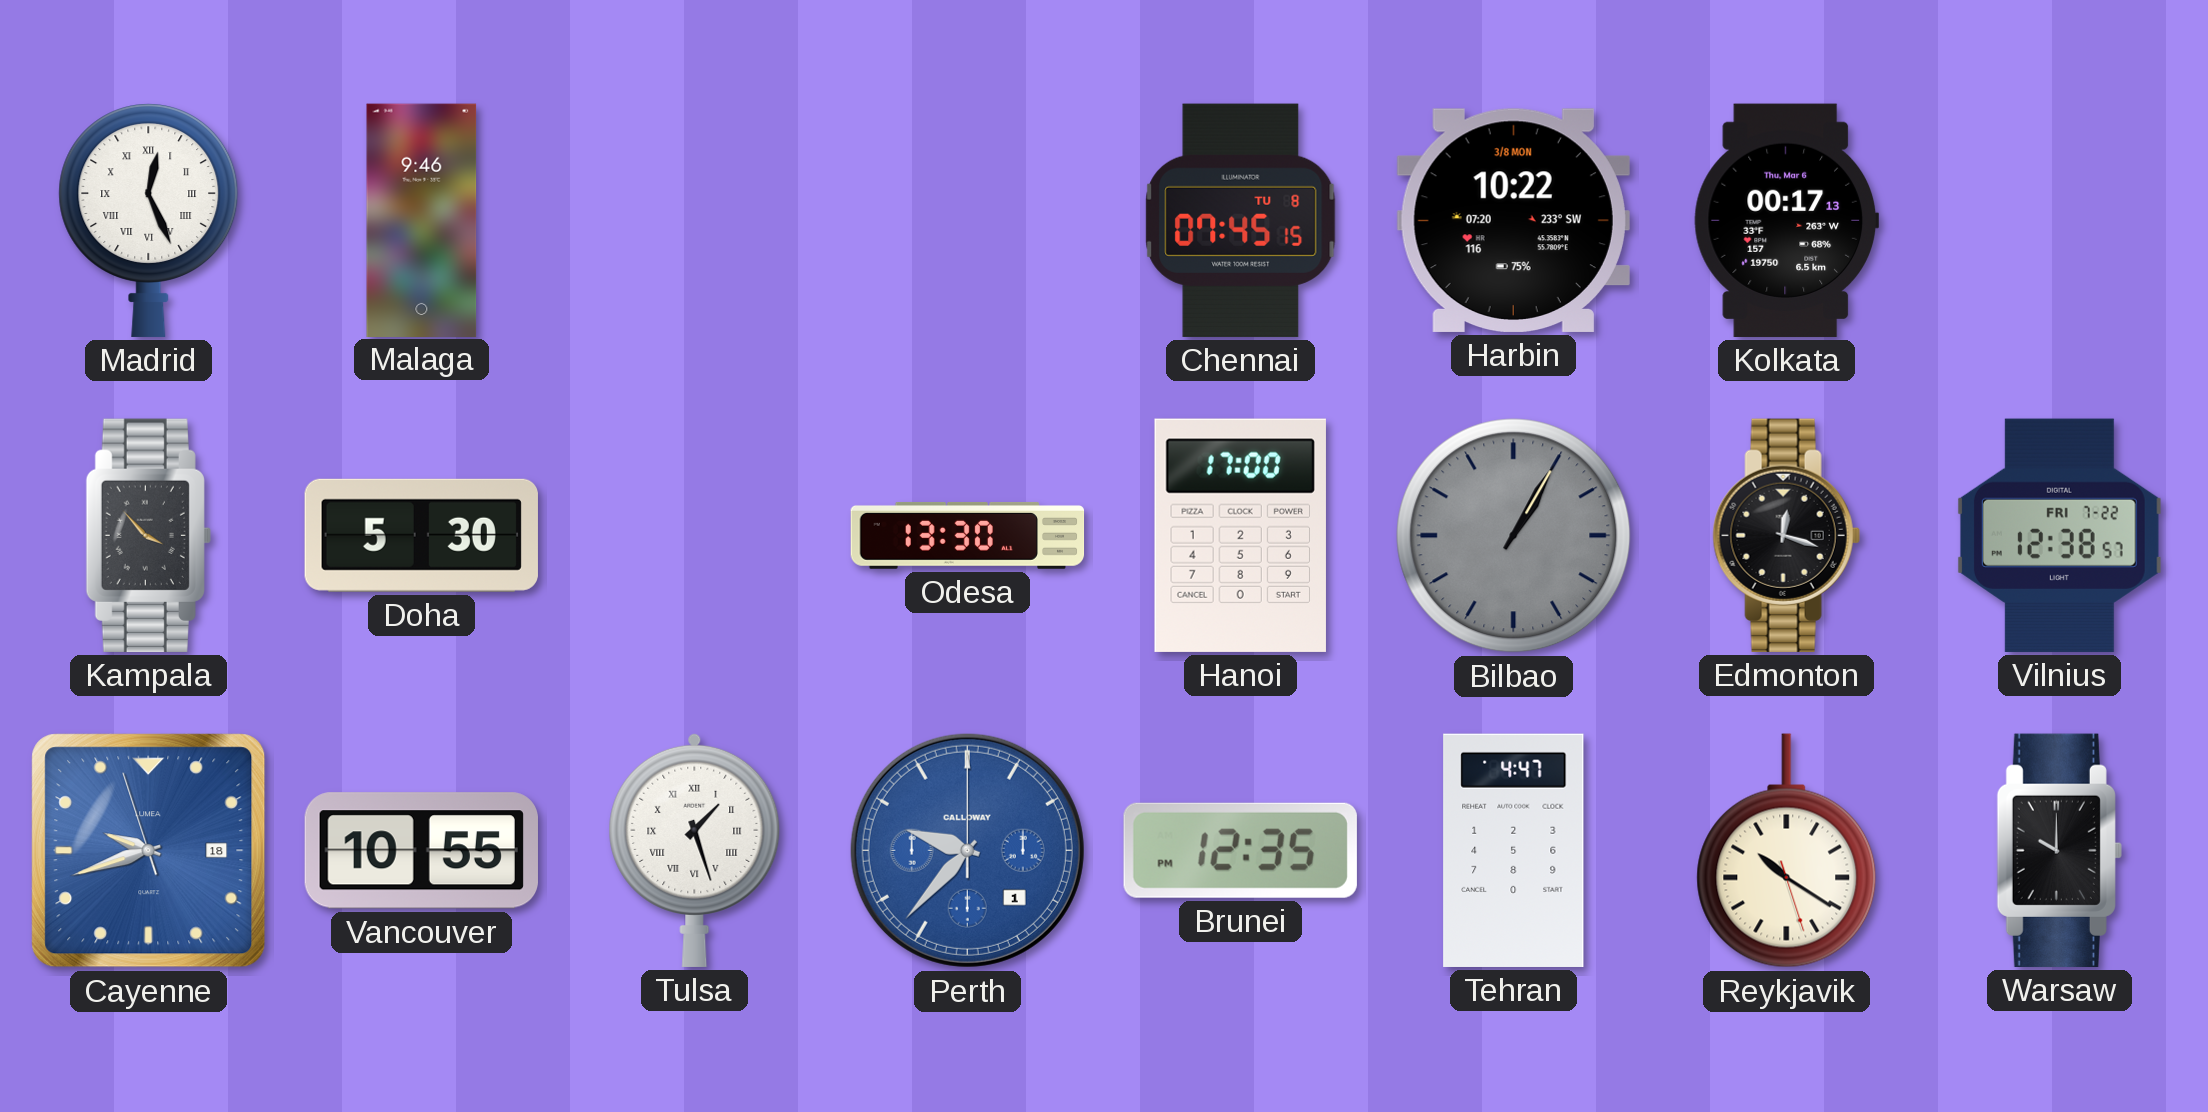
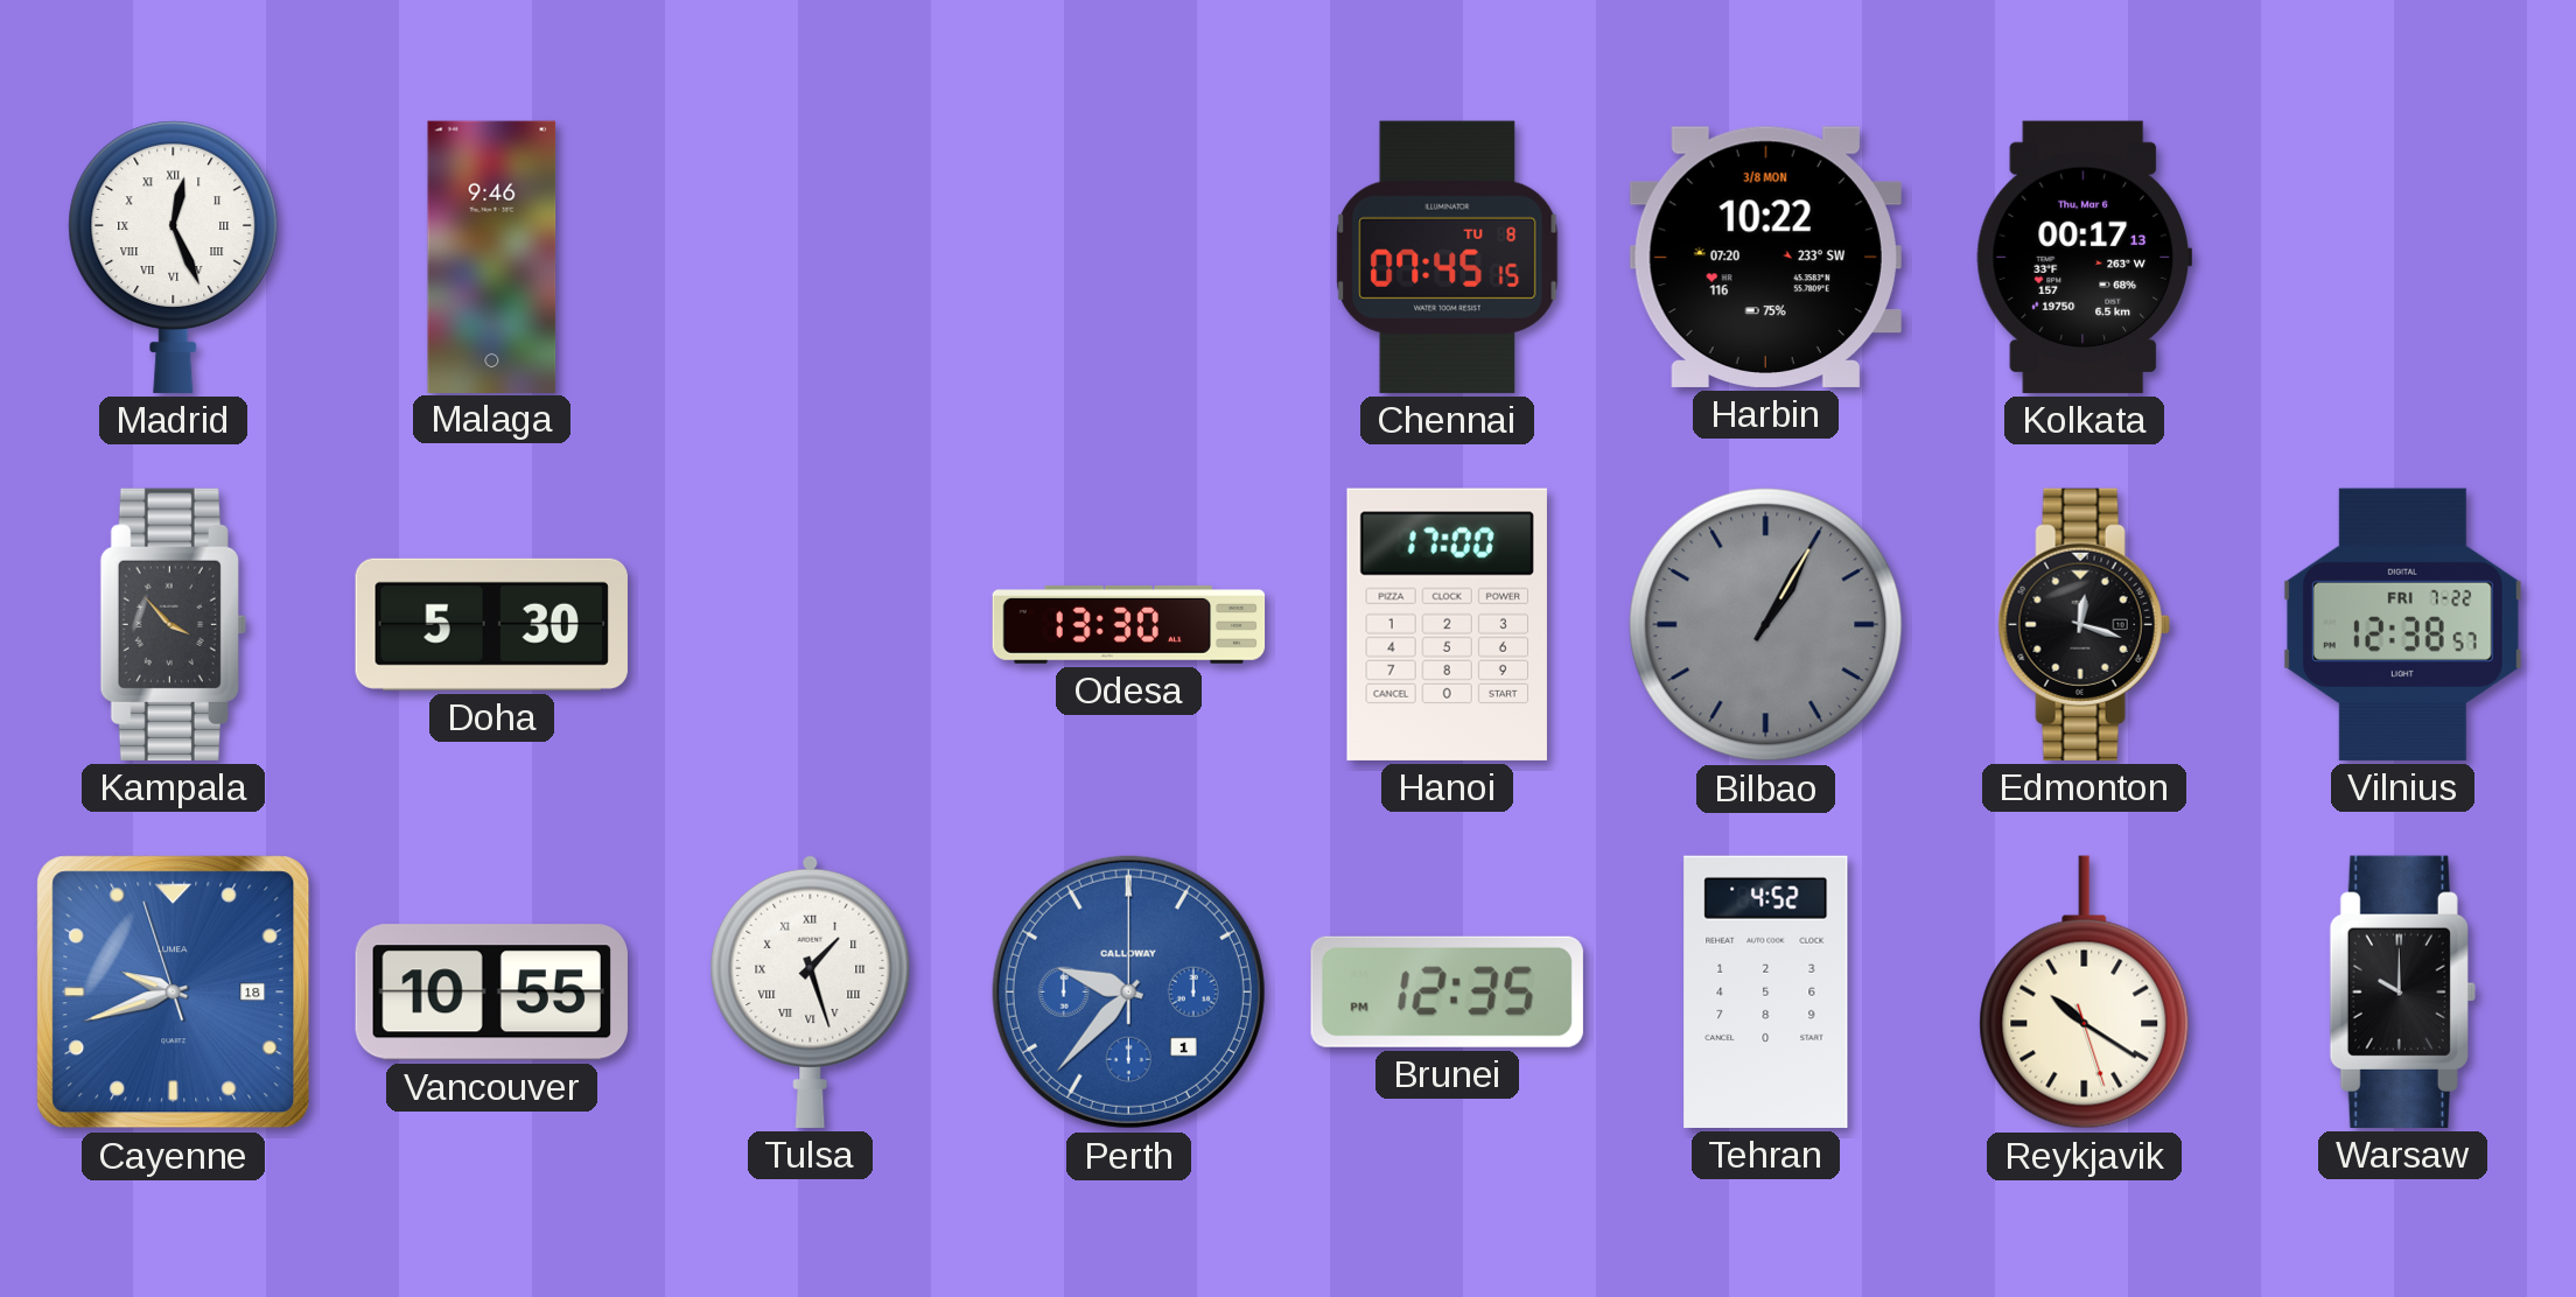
Tehran: 4:47 -> 4:52
